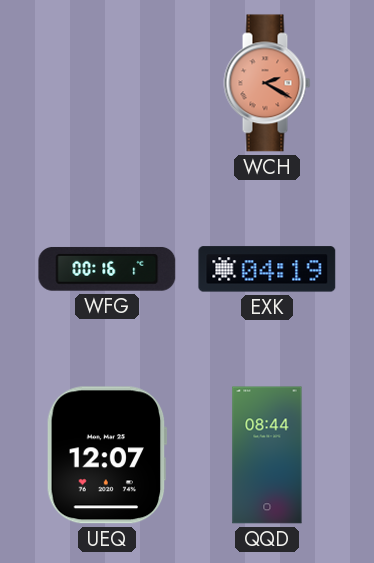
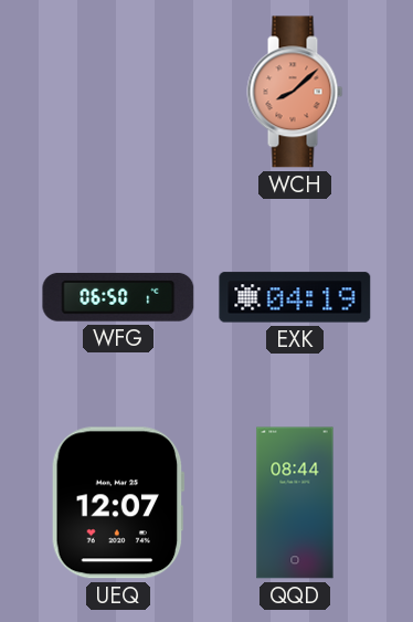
WCH: 2:20 -> 8:08
WFG: 00:16 -> 06:50
